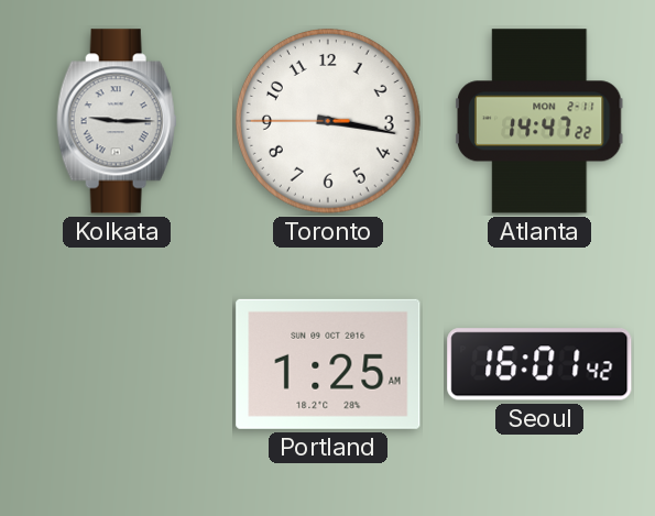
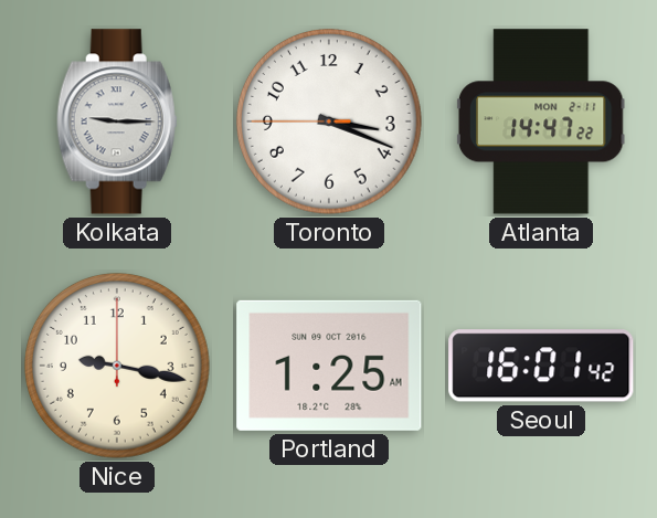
Toronto: 3:16 -> 3:18
Nice: none -> 9:17
